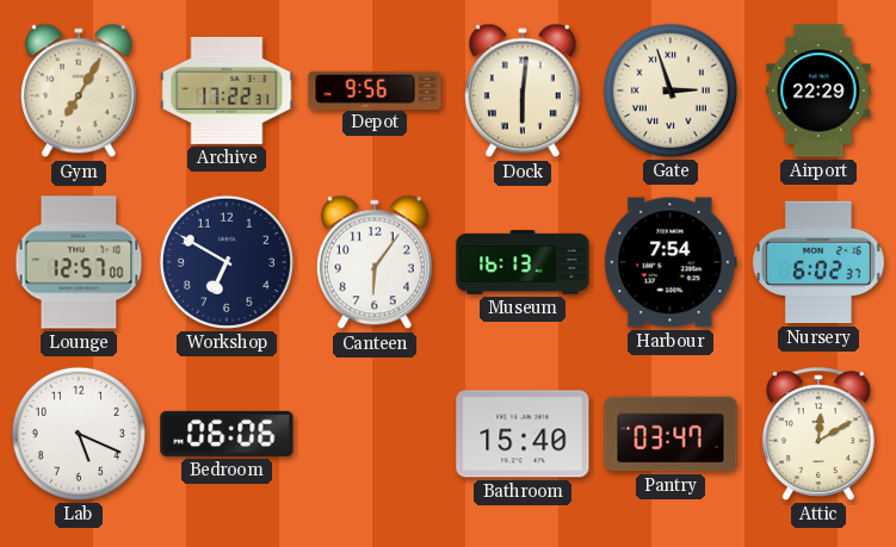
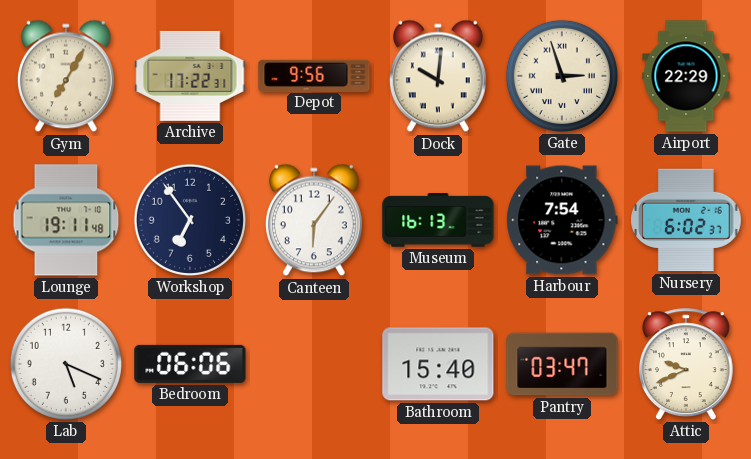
Dock: 6:01 -> 10:01
Lounge: 12:57 -> 19:11
Workshop: 6:50 -> 6:54
Attic: 12:10 -> 9:41
